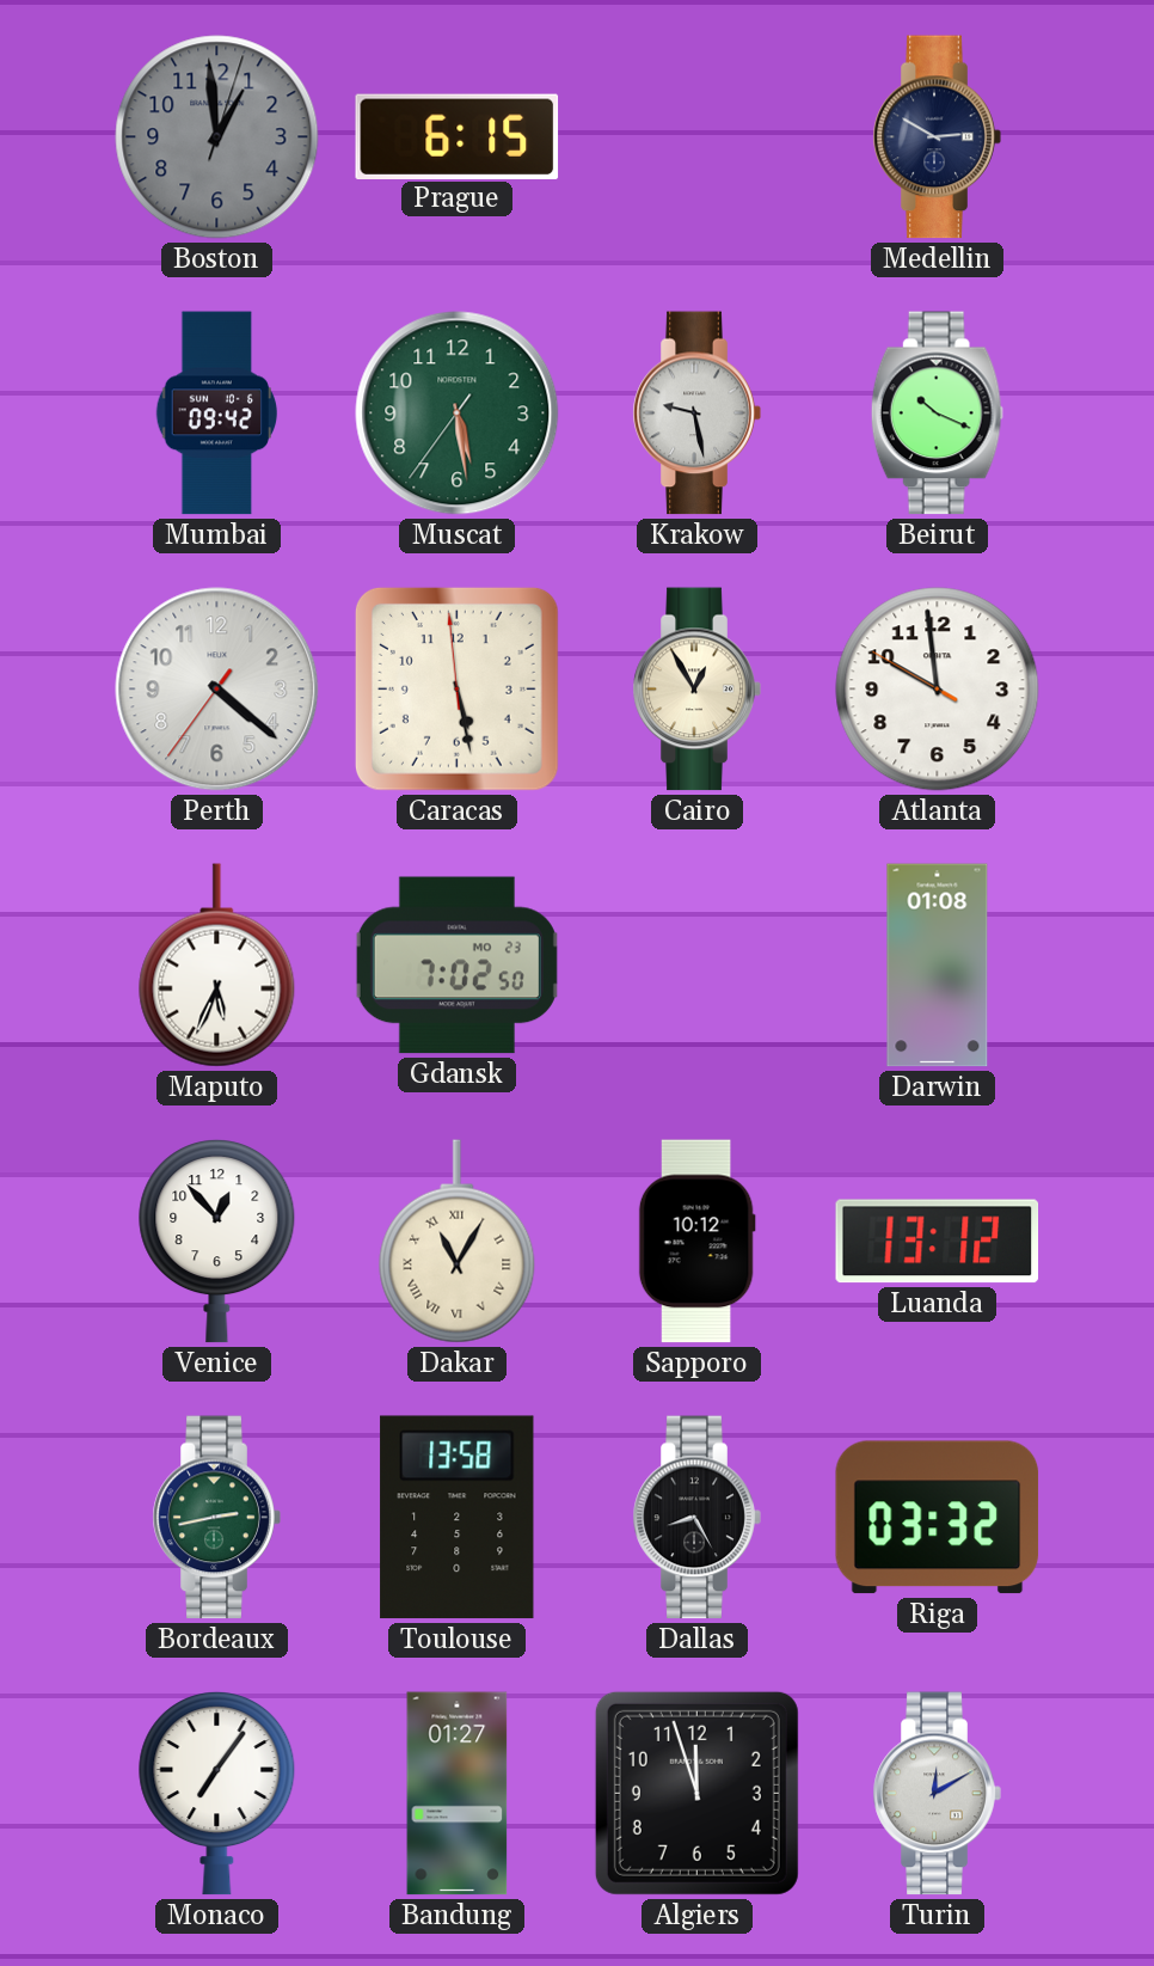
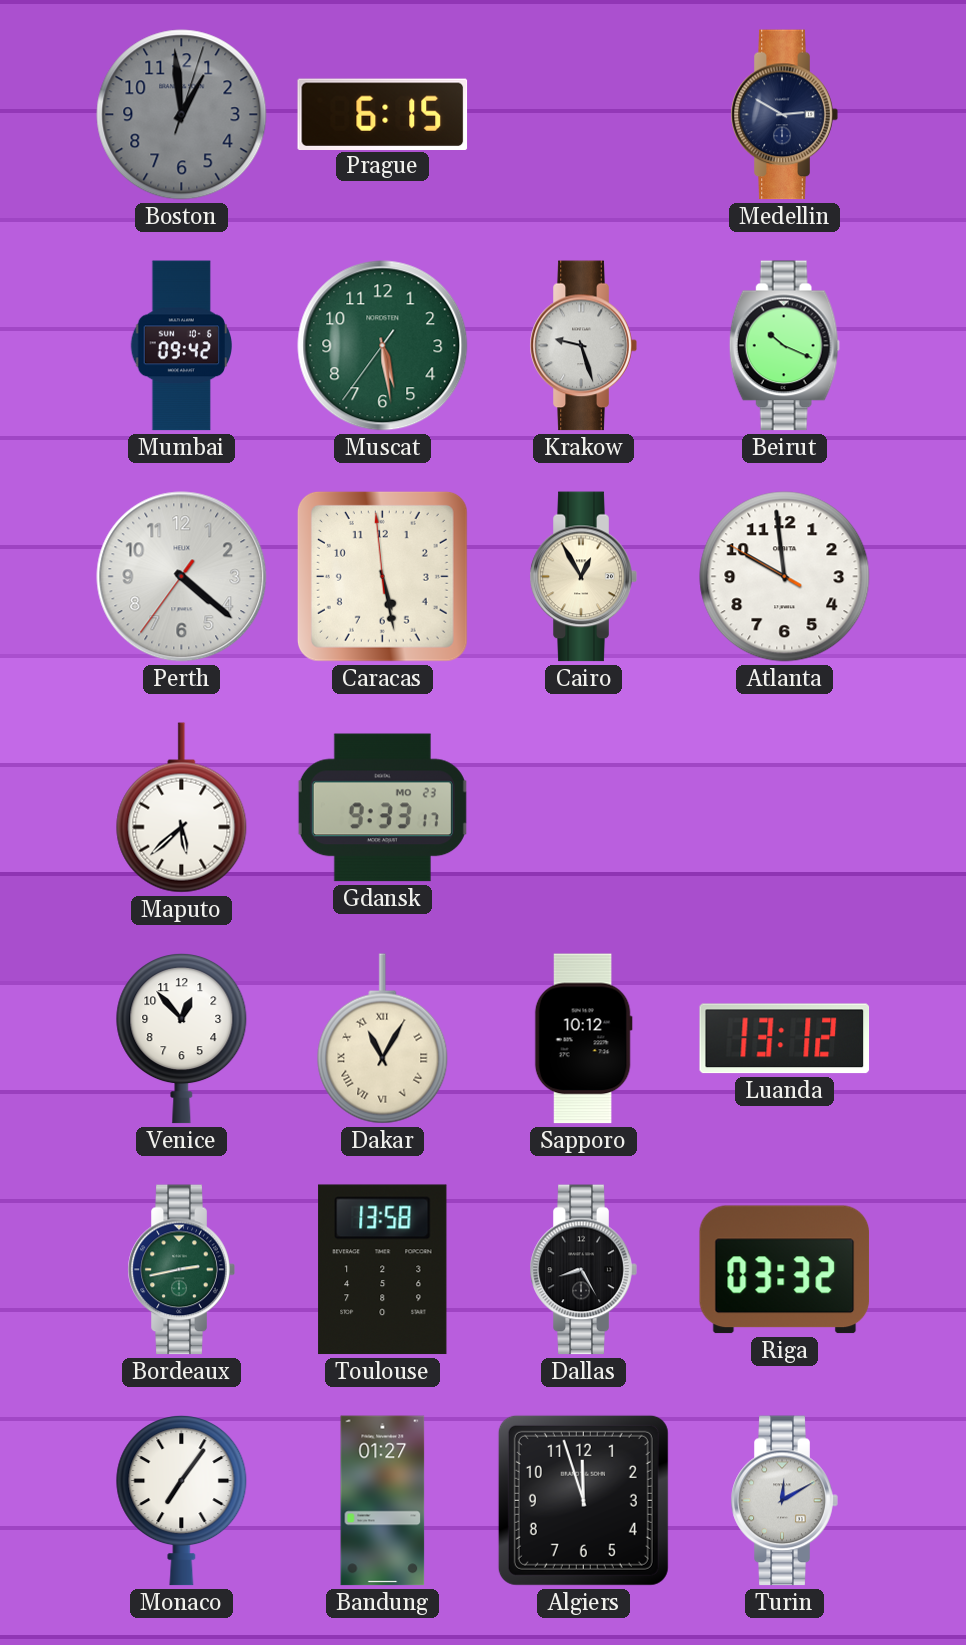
Krakow: 9:28 -> 9:27
Maputo: 5:34 -> 5:38
Gdansk: 7:02 -> 9:33
Darwin: 01:08 -> none
